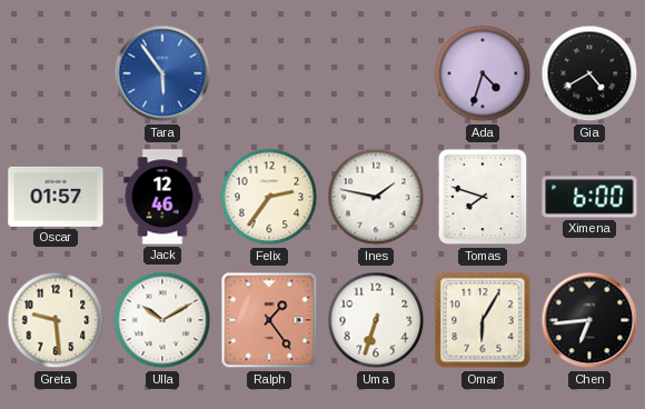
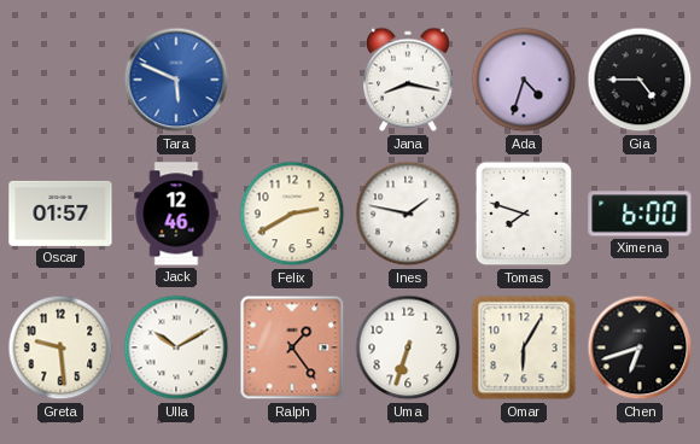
Tara: 5:54 -> 5:49
Jana: none -> 8:17
Gia: 4:40 -> 4:45
Felix: 2:36 -> 2:40
Chen: 6:44 -> 6:42
